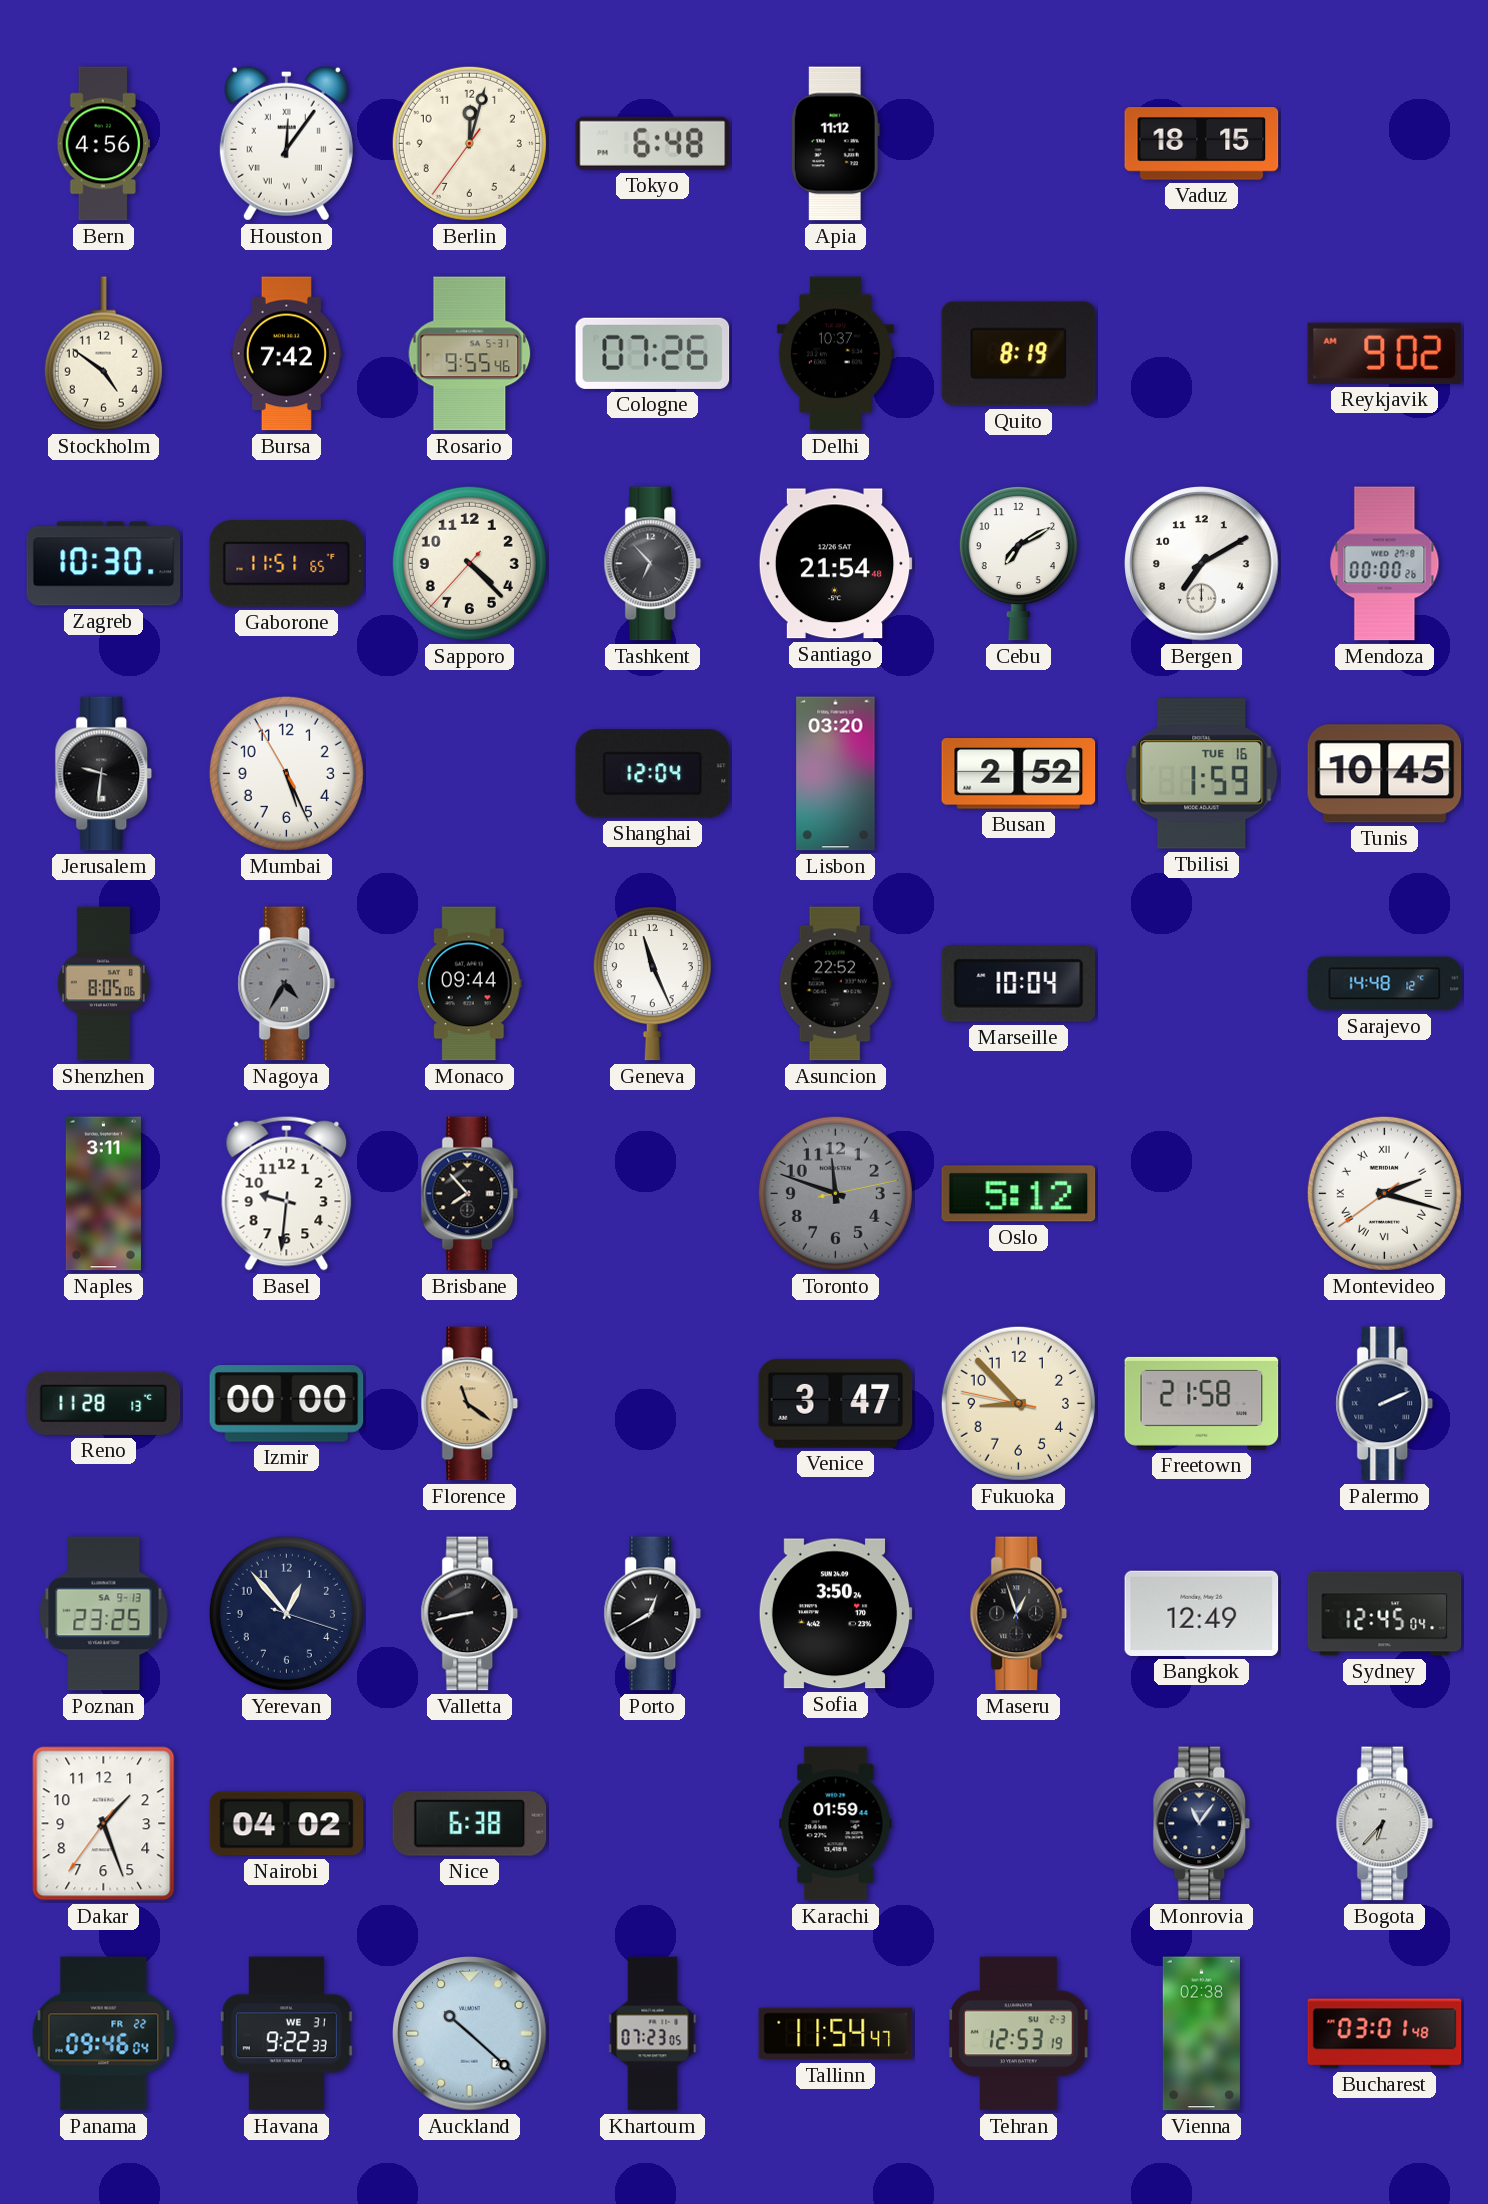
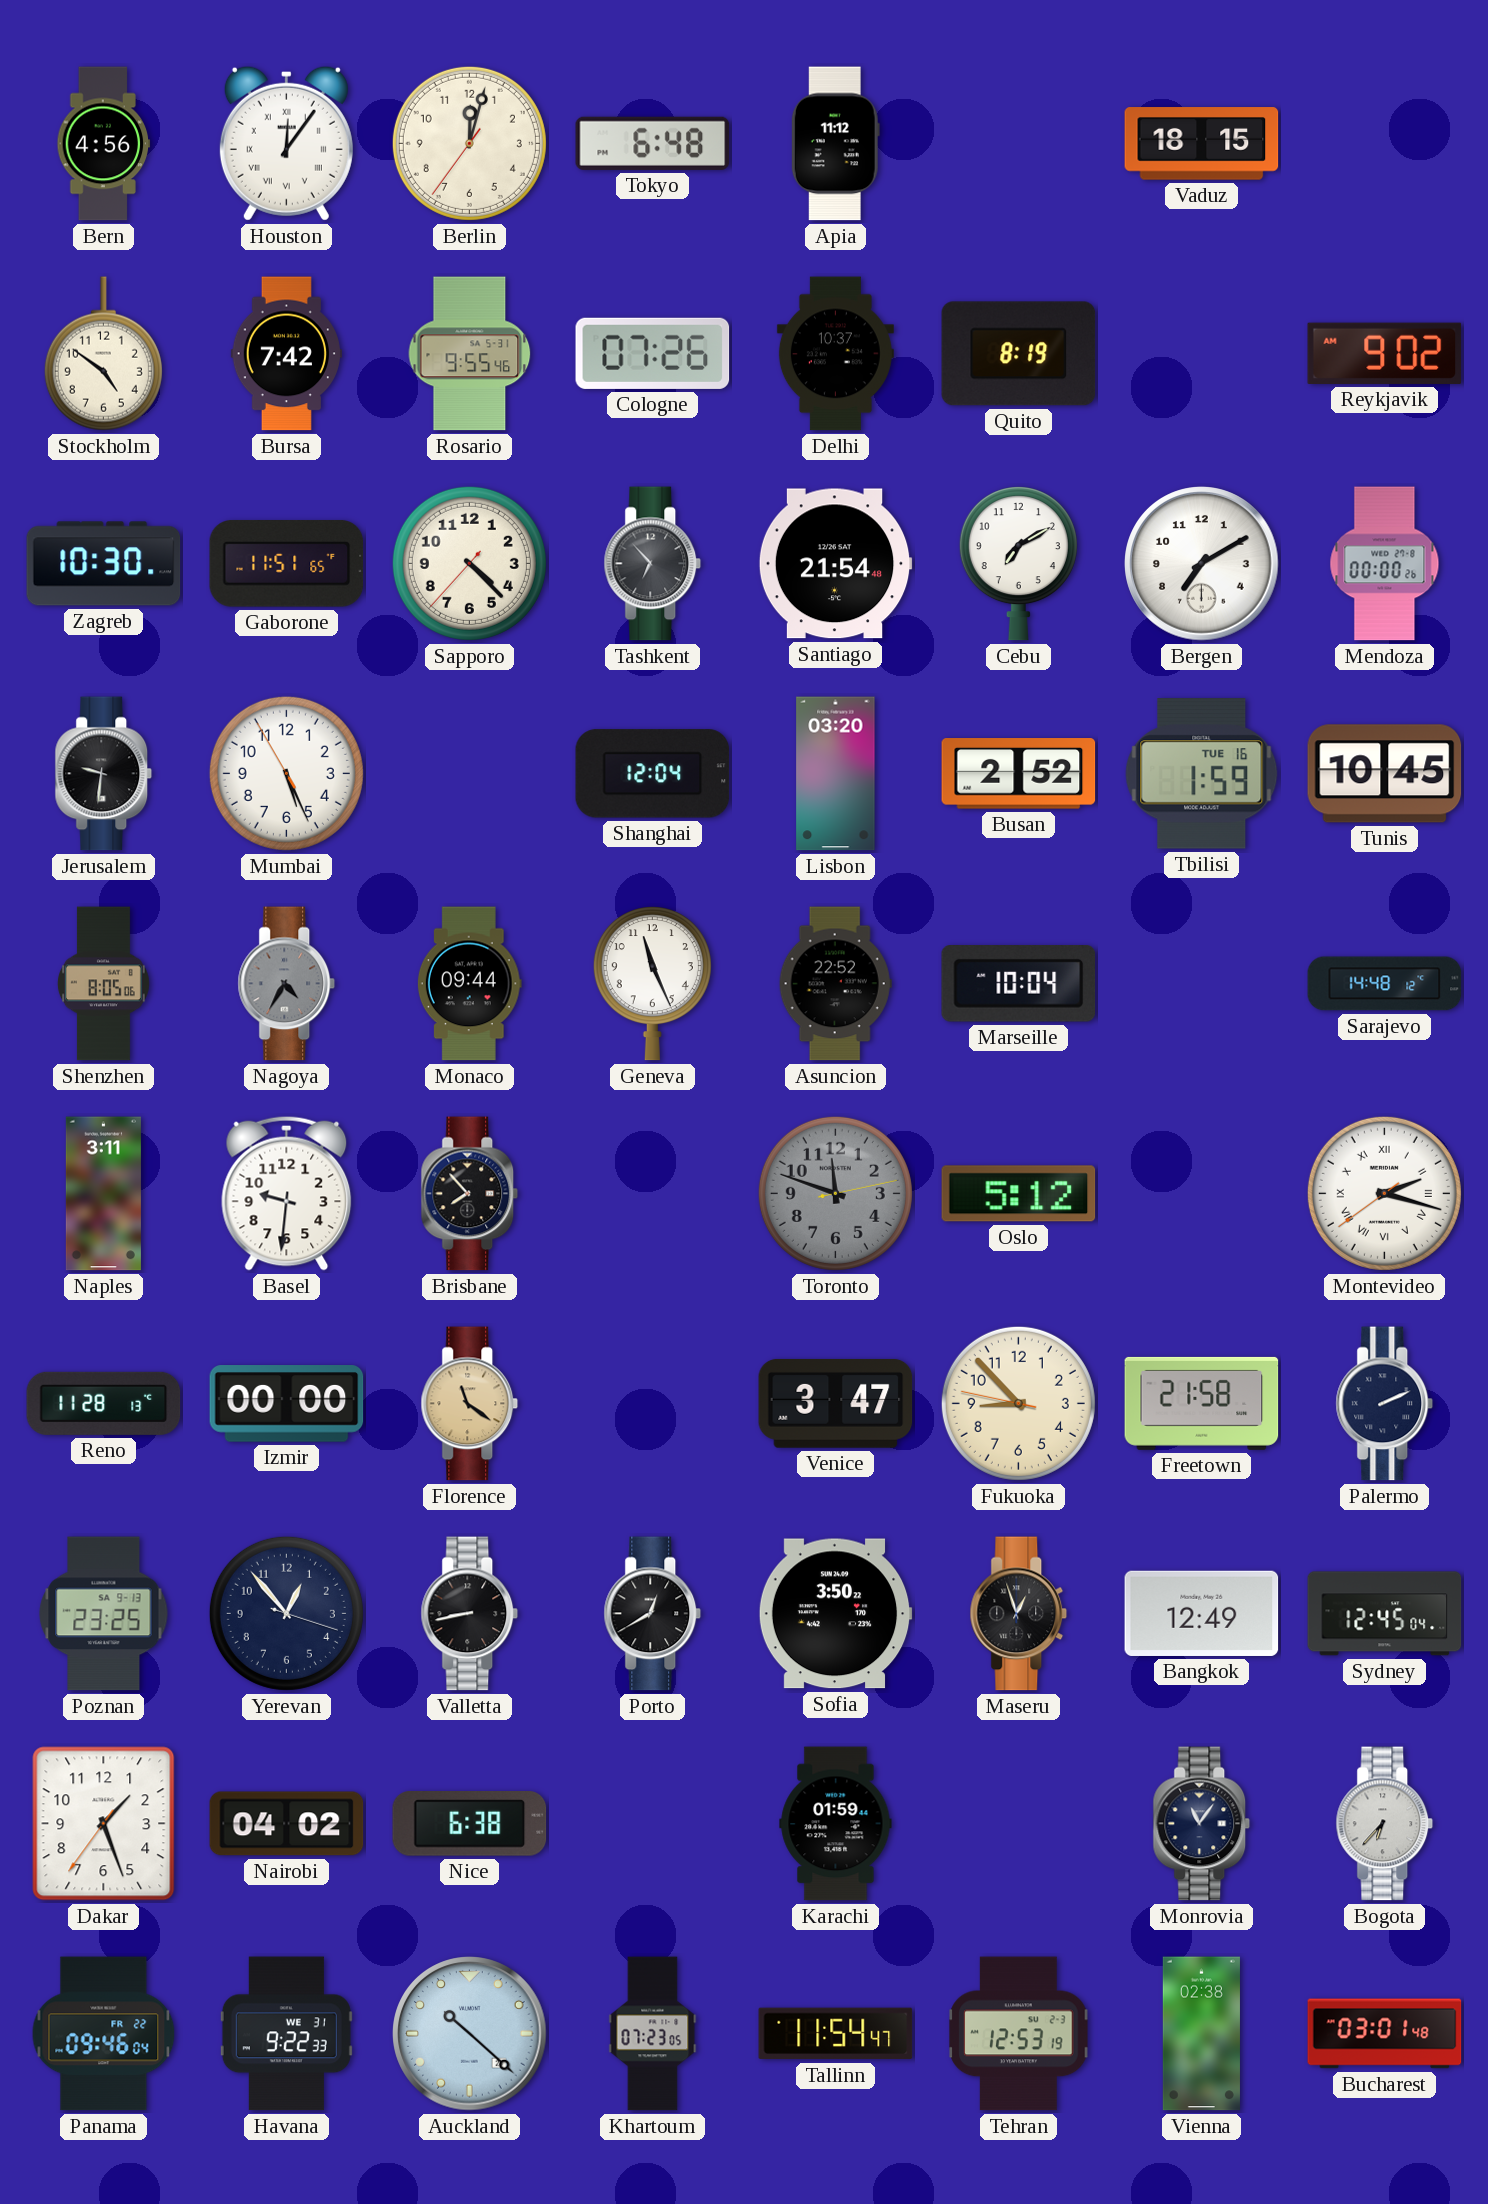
Sofia: 3:50:24 -> 3:50:22
